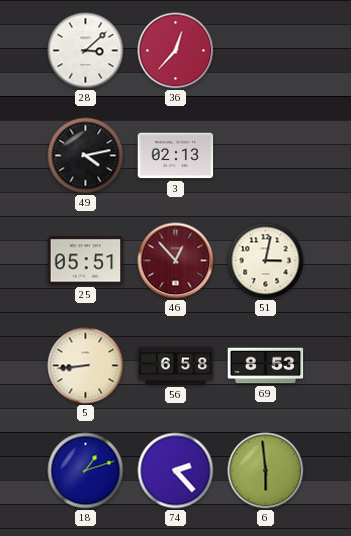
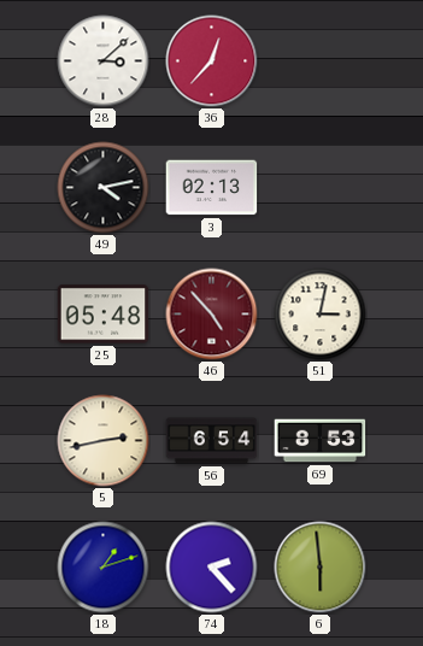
25: 05:51 -> 05:48
46: 12:53 -> 4:53
5: 8:44 -> 2:43
56: 6:58 -> 6:54
